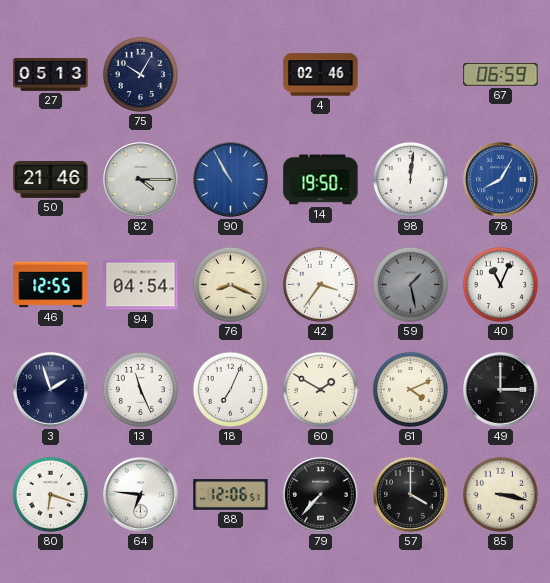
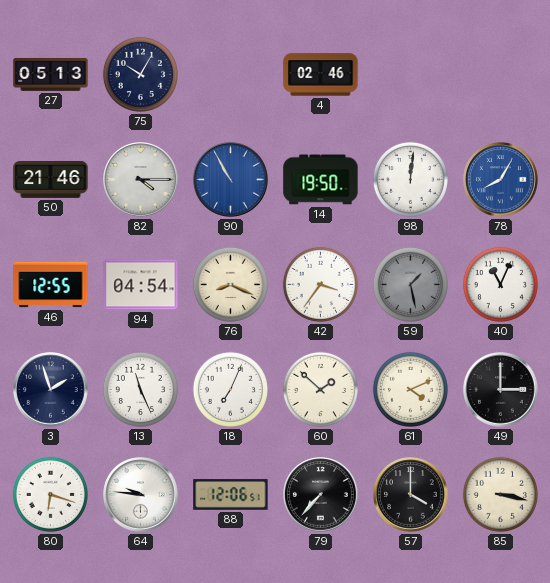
67: 06:59 -> none
60: 1:50 -> 1:52
64: 6:46 -> 9:46
